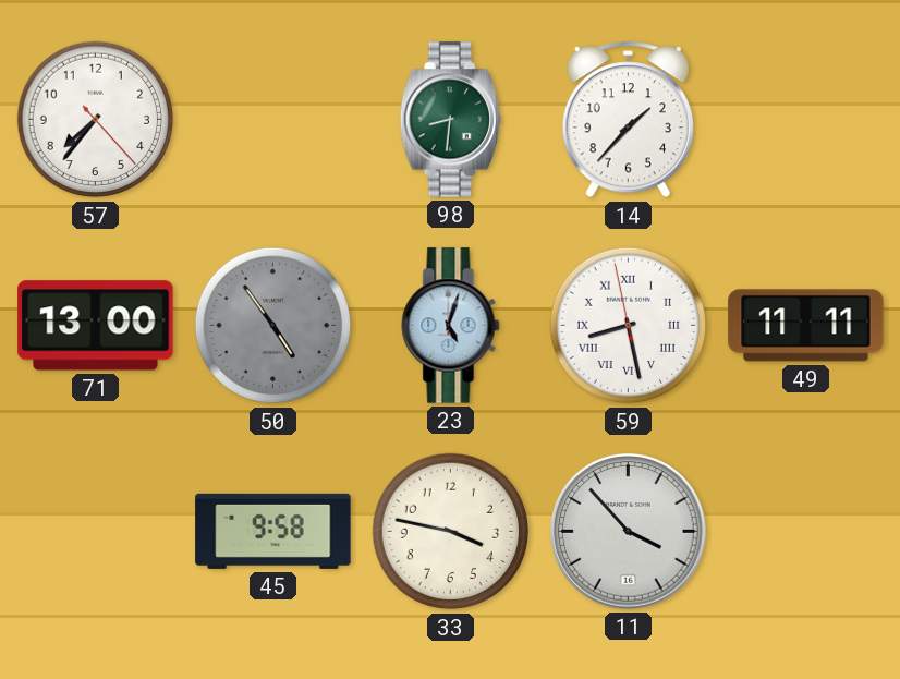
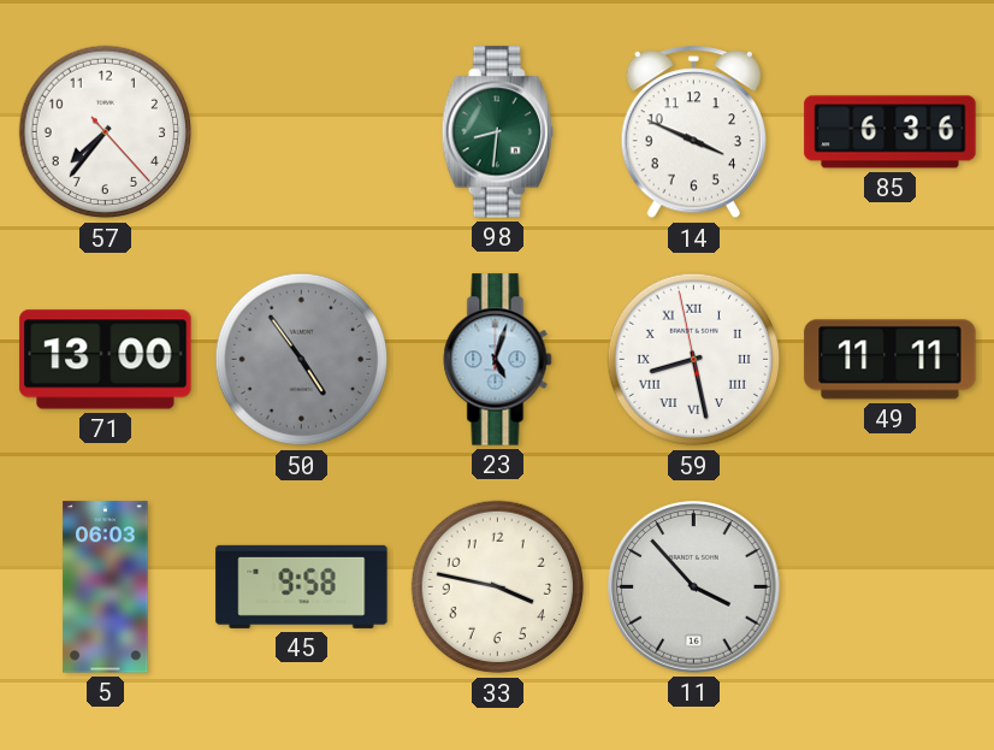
14: 1:37 -> 3:49
85: none -> 6:36
5: none -> 06:03
